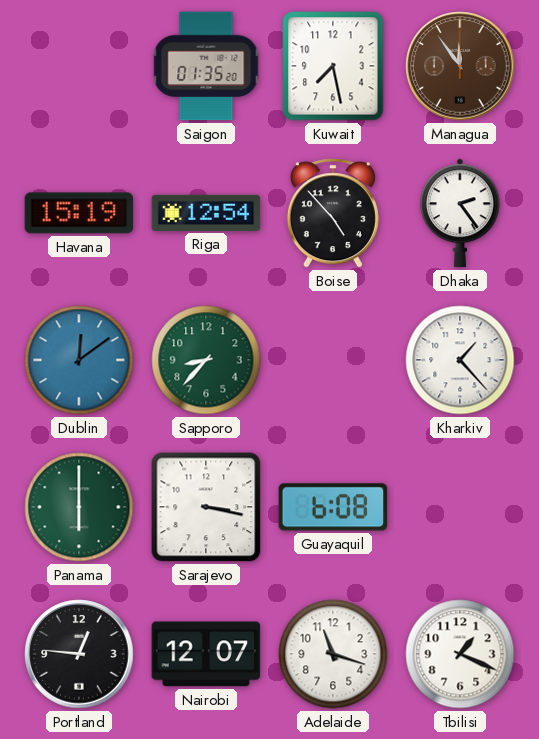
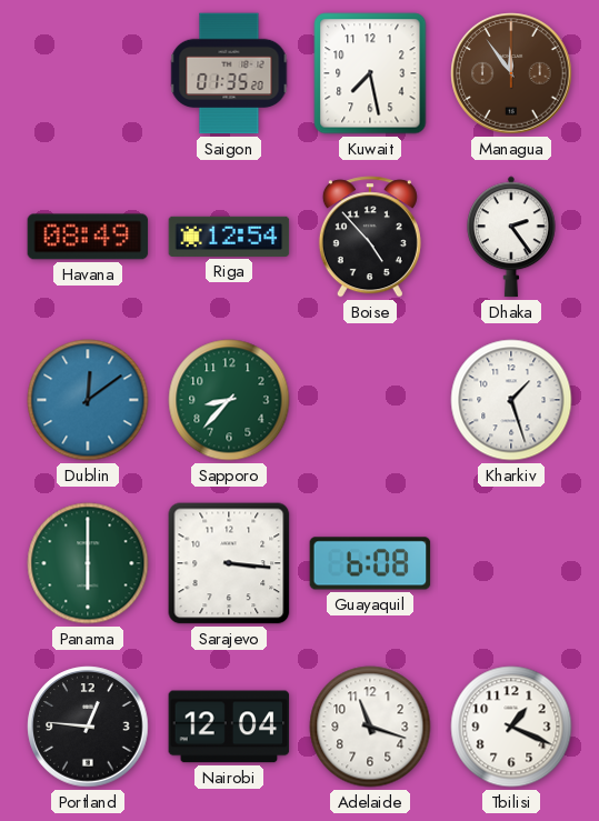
Havana: 15:19 -> 08:49
Kharkiv: 1:23 -> 1:27
Sarajevo: 3:17 -> 3:16
Nairobi: 12:07 -> 12:04
